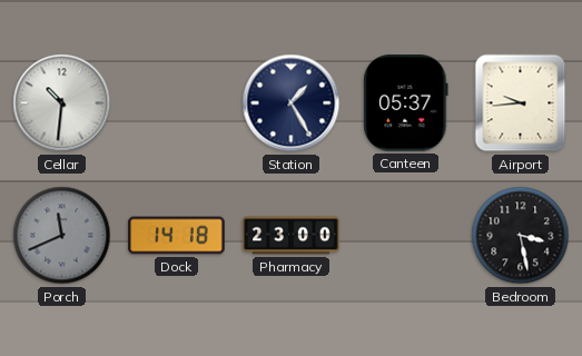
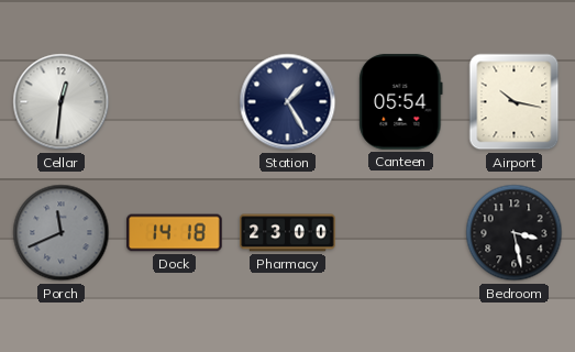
Cellar: 10:31 -> 12:31
Canteen: 05:37 -> 05:54
Airport: 9:44 -> 10:17
